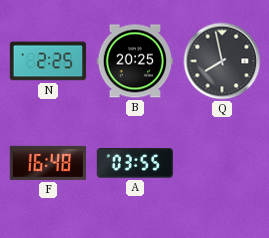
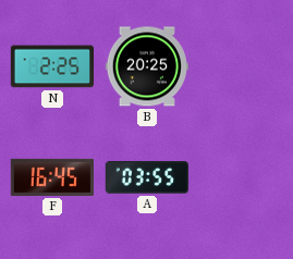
Q: 7:58 -> none
F: 16:48 -> 16:45
